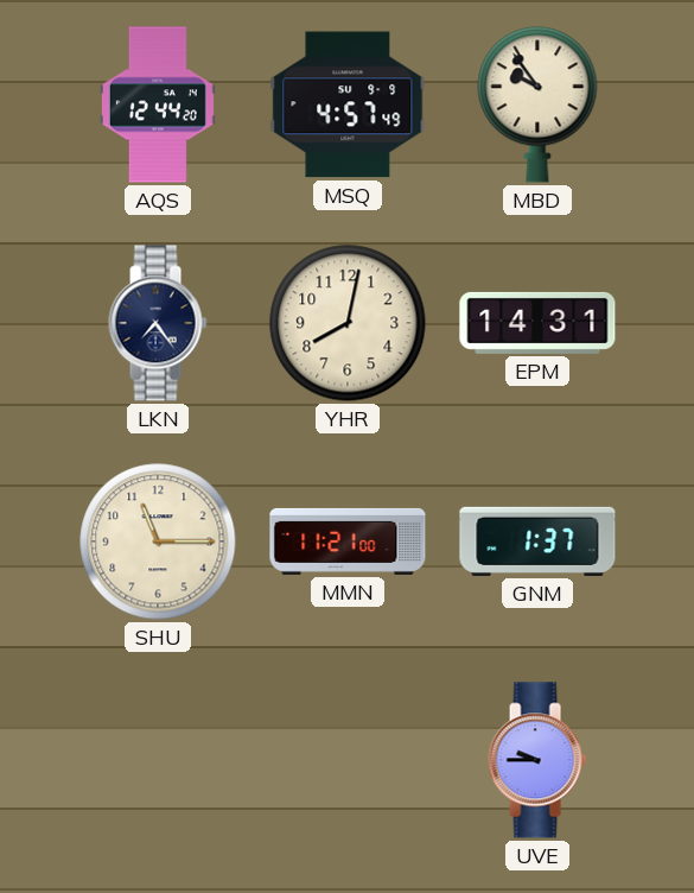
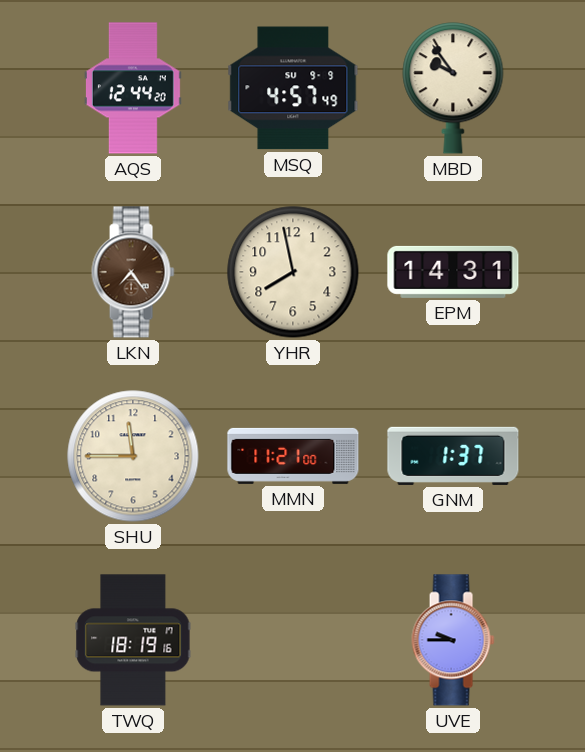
LKN dial: navy -> brown
YHR: 8:02 -> 7:58
SHU: 11:15 -> 11:45
TWQ: none -> 18:19
